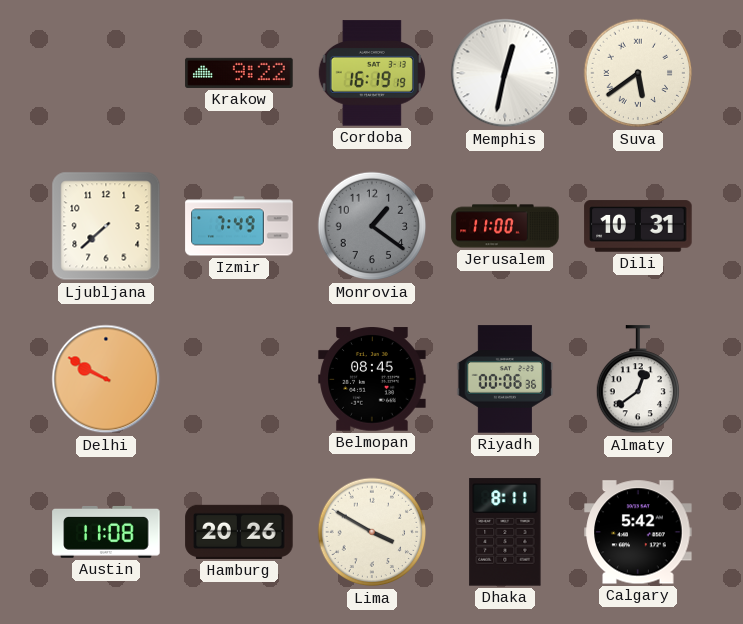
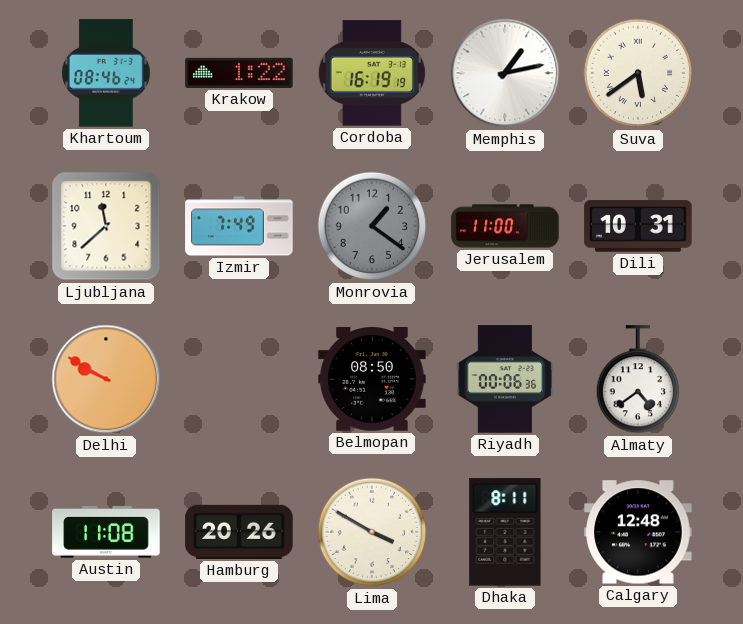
Khartoum: none -> 08:46
Krakow: 9:22 -> 1:22
Memphis: 12:32 -> 1:13
Ljubljana: 7:38 -> 11:38
Belmopan: 08:45 -> 08:50
Almaty: 12:39 -> 4:39
Calgary: 5:42 -> 12:48
